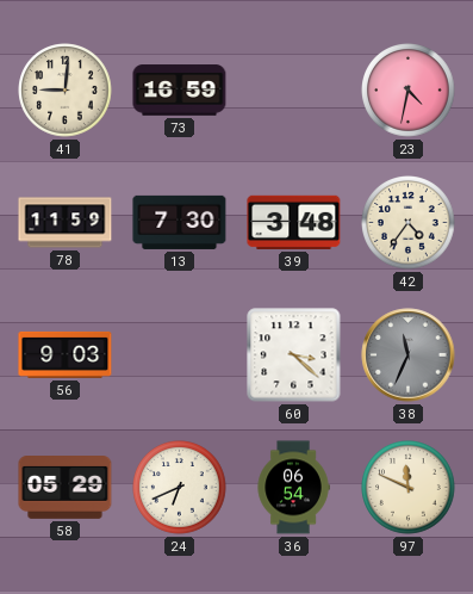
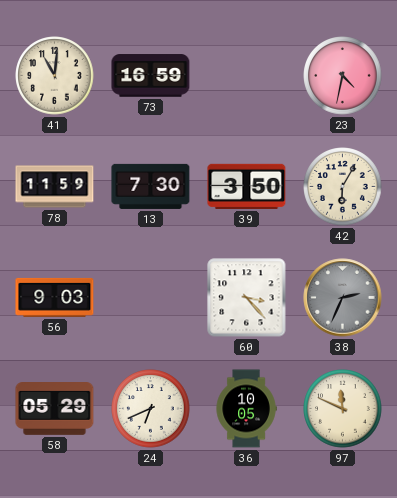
41: 9:01 -> 11:01
39: 3:48 -> 3:50
42: 4:36 -> 6:05
60: 3:22 -> 3:23
38: 11:34 -> 2:34
36: 06:54 -> 10:05
